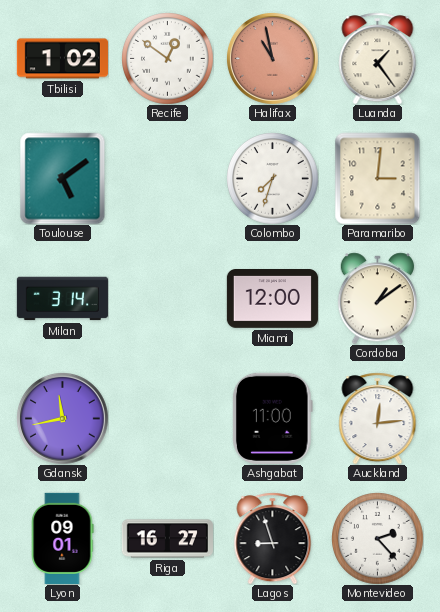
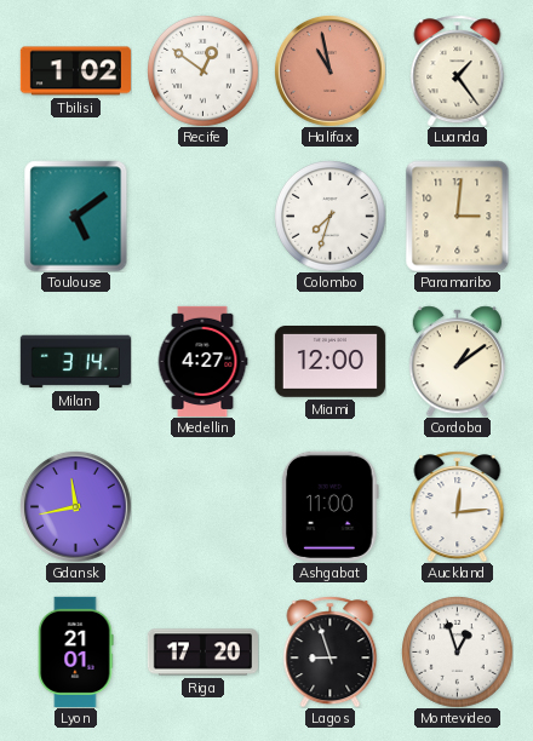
Medellin: none -> 4:27
Lyon: 09:01 -> 21:01
Riga: 16:27 -> 17:20
Montevideo: 2:23 -> 12:57
